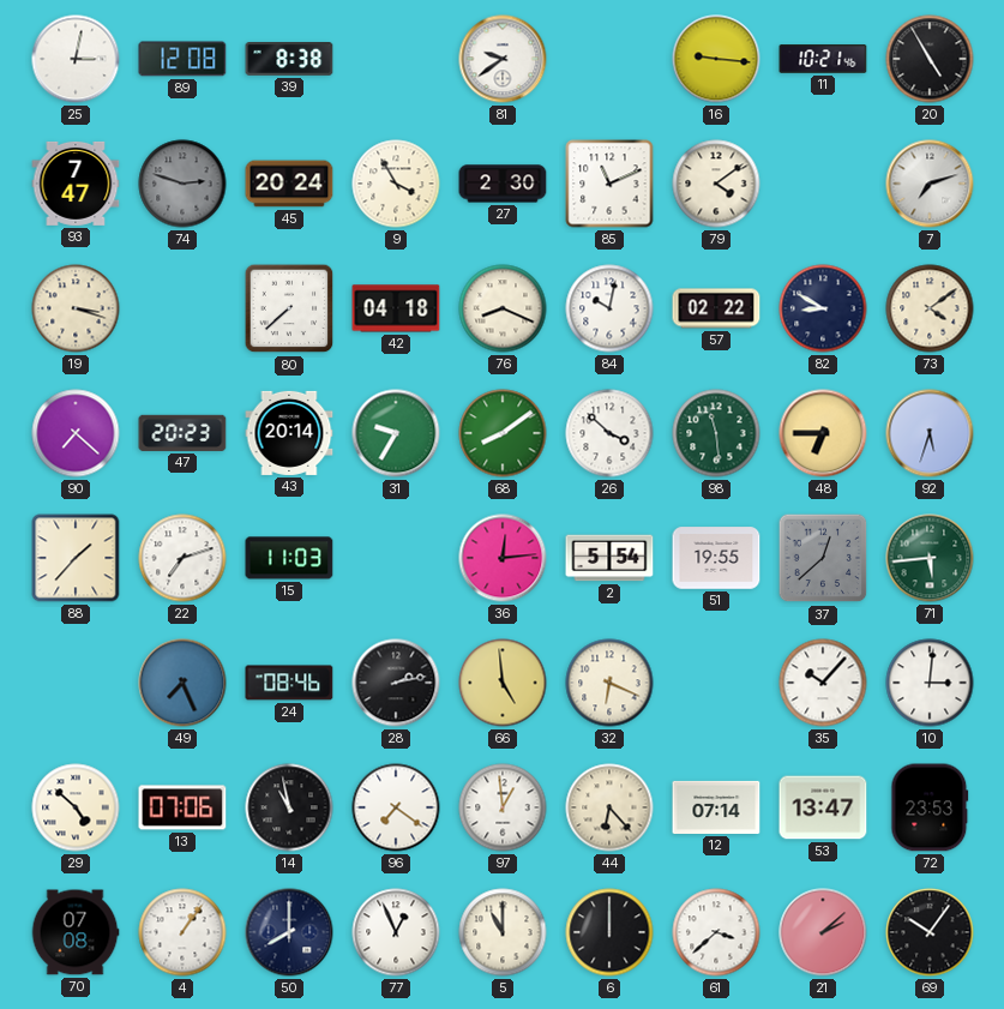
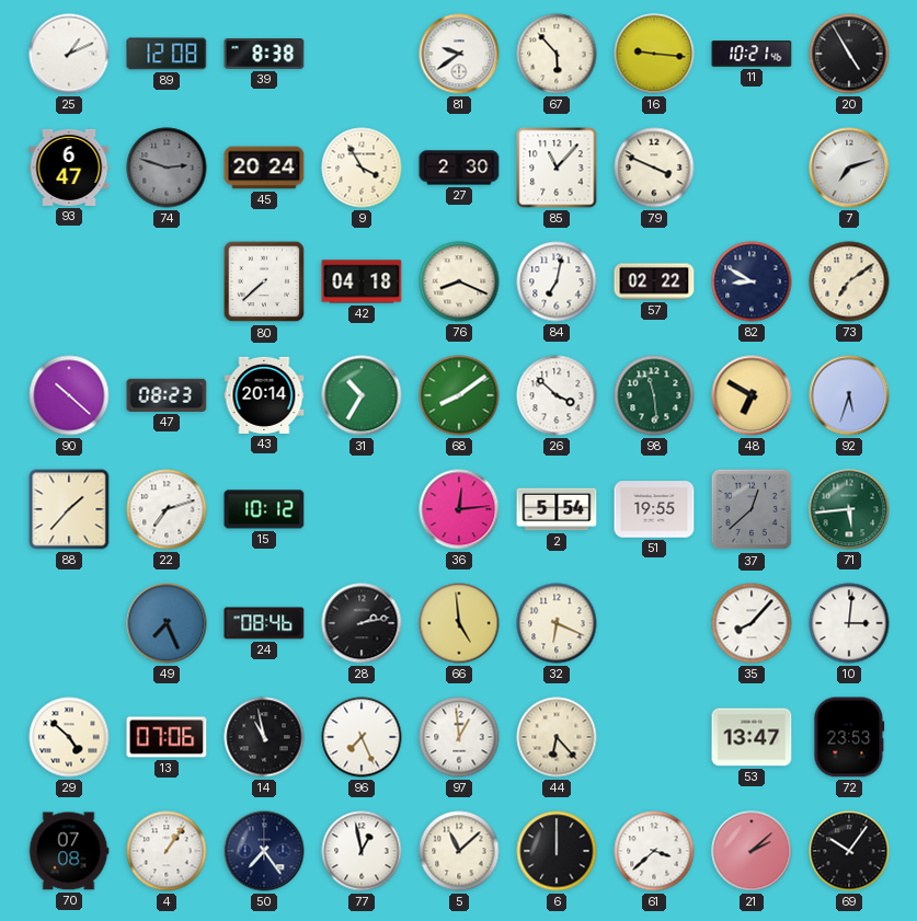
25: 3:02 -> 1:11
67: none -> 5:53
93: 7:47 -> 6:47
85: 11:11 -> 11:07
79: 4:09 -> 3:49
19: 3:18 -> none
84: 10:02 -> 7:02
73: 4:09 -> 7:09
90: 7:22 -> 10:22
47: 20:23 -> 08:23
31: 9:35 -> 10:35
48: 6:45 -> 6:50
15: 11:03 -> 10:12
35: 10:07 -> 8:07
96: 7:21 -> 7:26
12: 07:14 -> none
50: 8:00 -> 7:24
77: 12:56 -> 12:58
5: 11:00 -> 11:08
